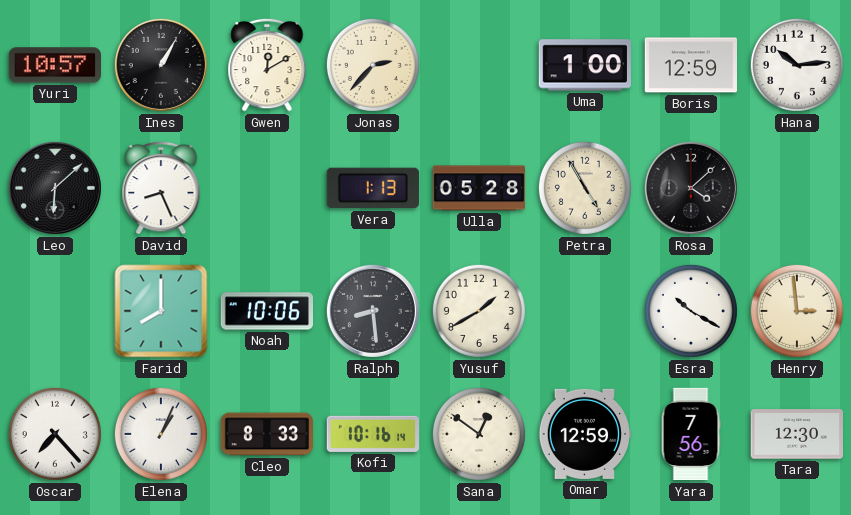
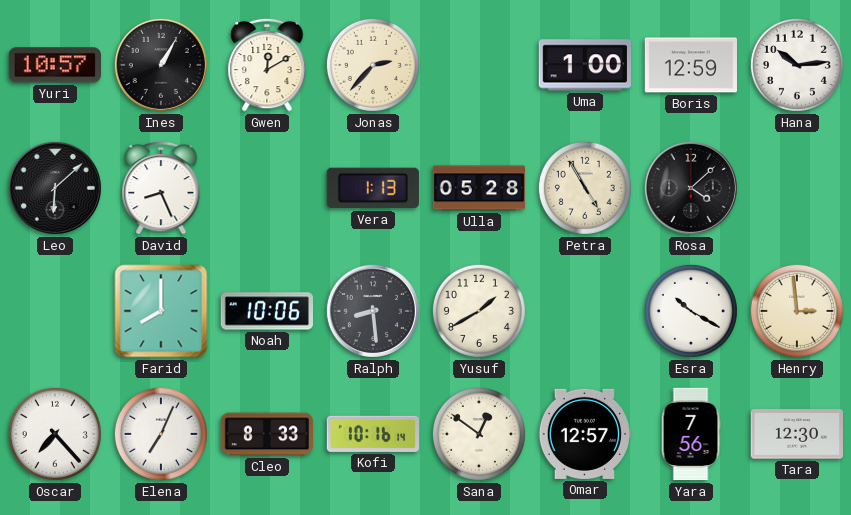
Elena: 1:04 -> 7:04
Omar: 12:59 -> 12:57
